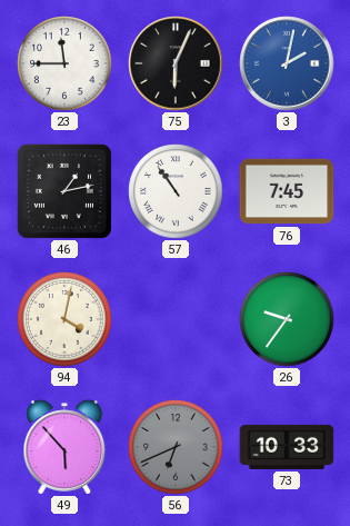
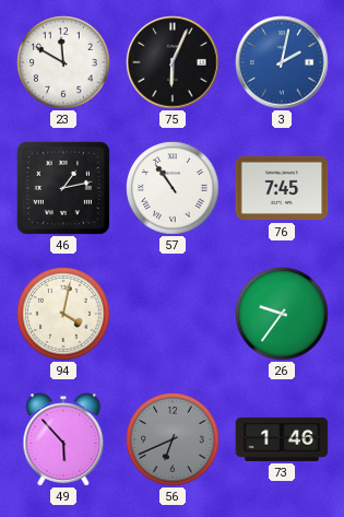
23: 11:45 -> 11:50
73: 10:33 -> 1:46
